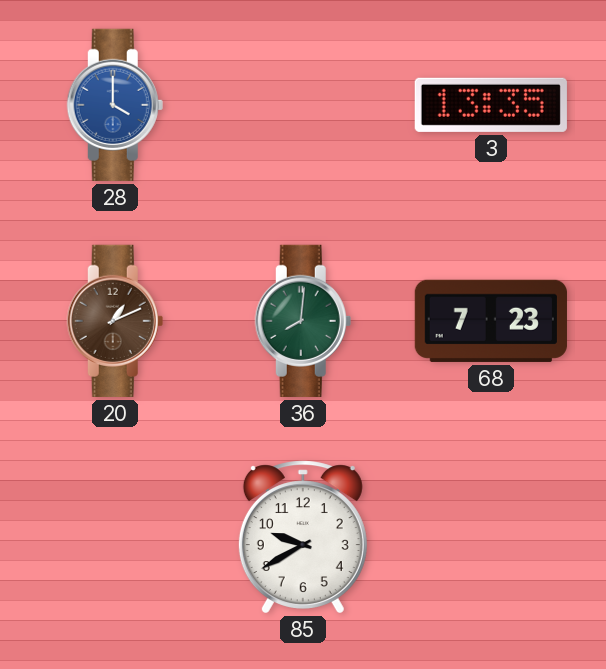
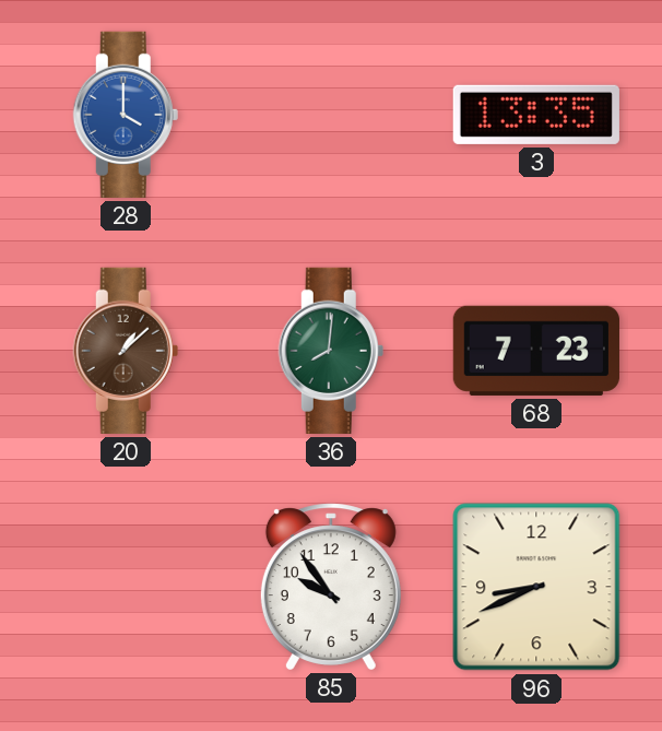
20: 1:11 -> 1:08
85: 9:40 -> 9:54
96: none -> 8:41
